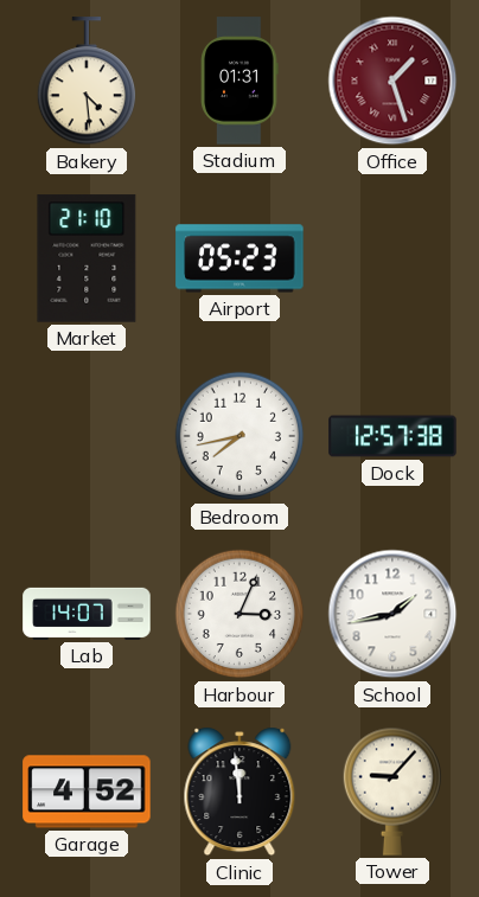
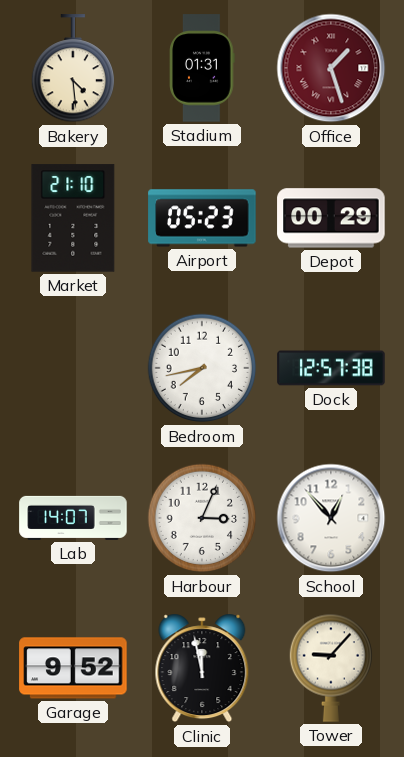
Depot: none -> 00:29
School: 1:43 -> 12:53
Garage: 4:52 -> 9:52
Clinic: 11:59 -> 11:58
